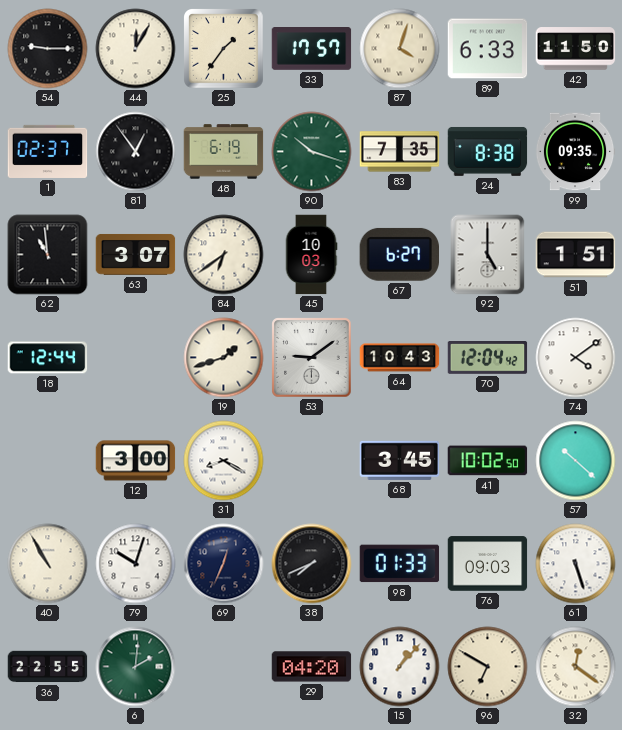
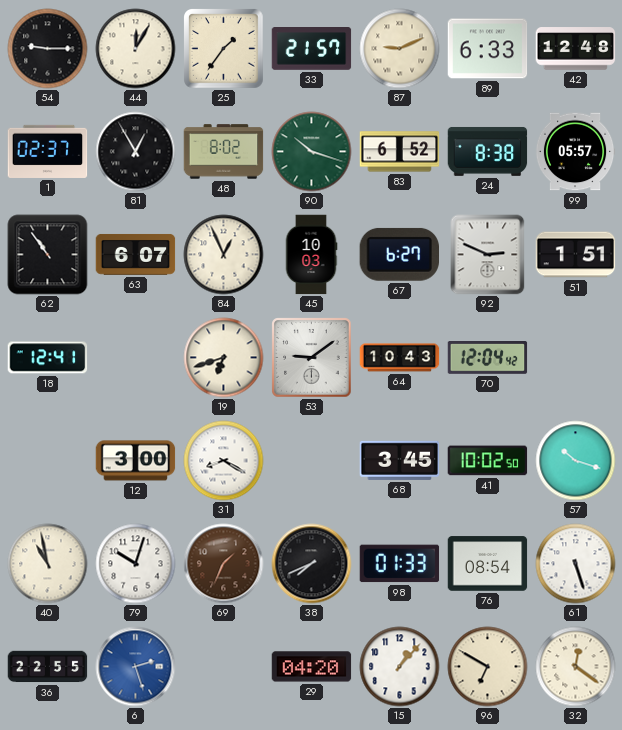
33: 17:57 -> 21:57
87: 4:03 -> 9:11
42: 11:50 -> 12:48
81: 12:54 -> 12:55
48: 6:19 -> 8:02
83: 7:35 -> 6:52
99: 09:35 -> 05:57
62: 10:59 -> 10:54
63: 3:07 -> 6:07
84: 6:39 -> 12:56
92: 5:00 -> 2:49
18: 12:44 -> 12:41
19: 1:42 -> 6:42
74: 4:09 -> none
57: 10:22 -> 10:18
40: 10:55 -> 10:58
69: 12:34 -> 1:34
69 dial: navy -> brown
76: 09:03 -> 08:54
6: 2:01 -> 2:27
6 dial: green -> blue
